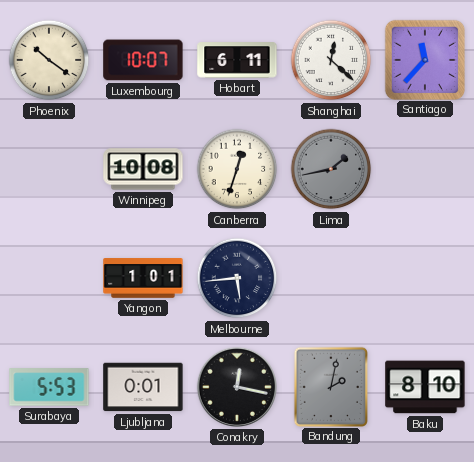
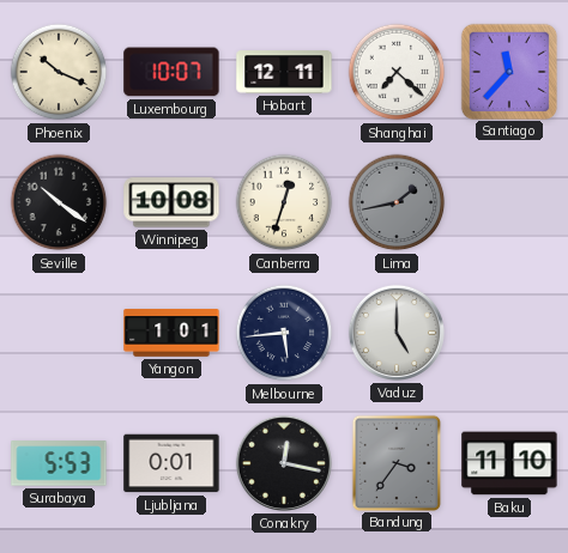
Phoenix: 10:21 -> 10:19
Hobart: 6:11 -> 12:11
Shanghai: 12:22 -> 7:22
Seville: none -> 10:21
Vaduz: none -> 5:00
Bandung: 2:02 -> 3:36
Baku: 8:10 -> 11:10
